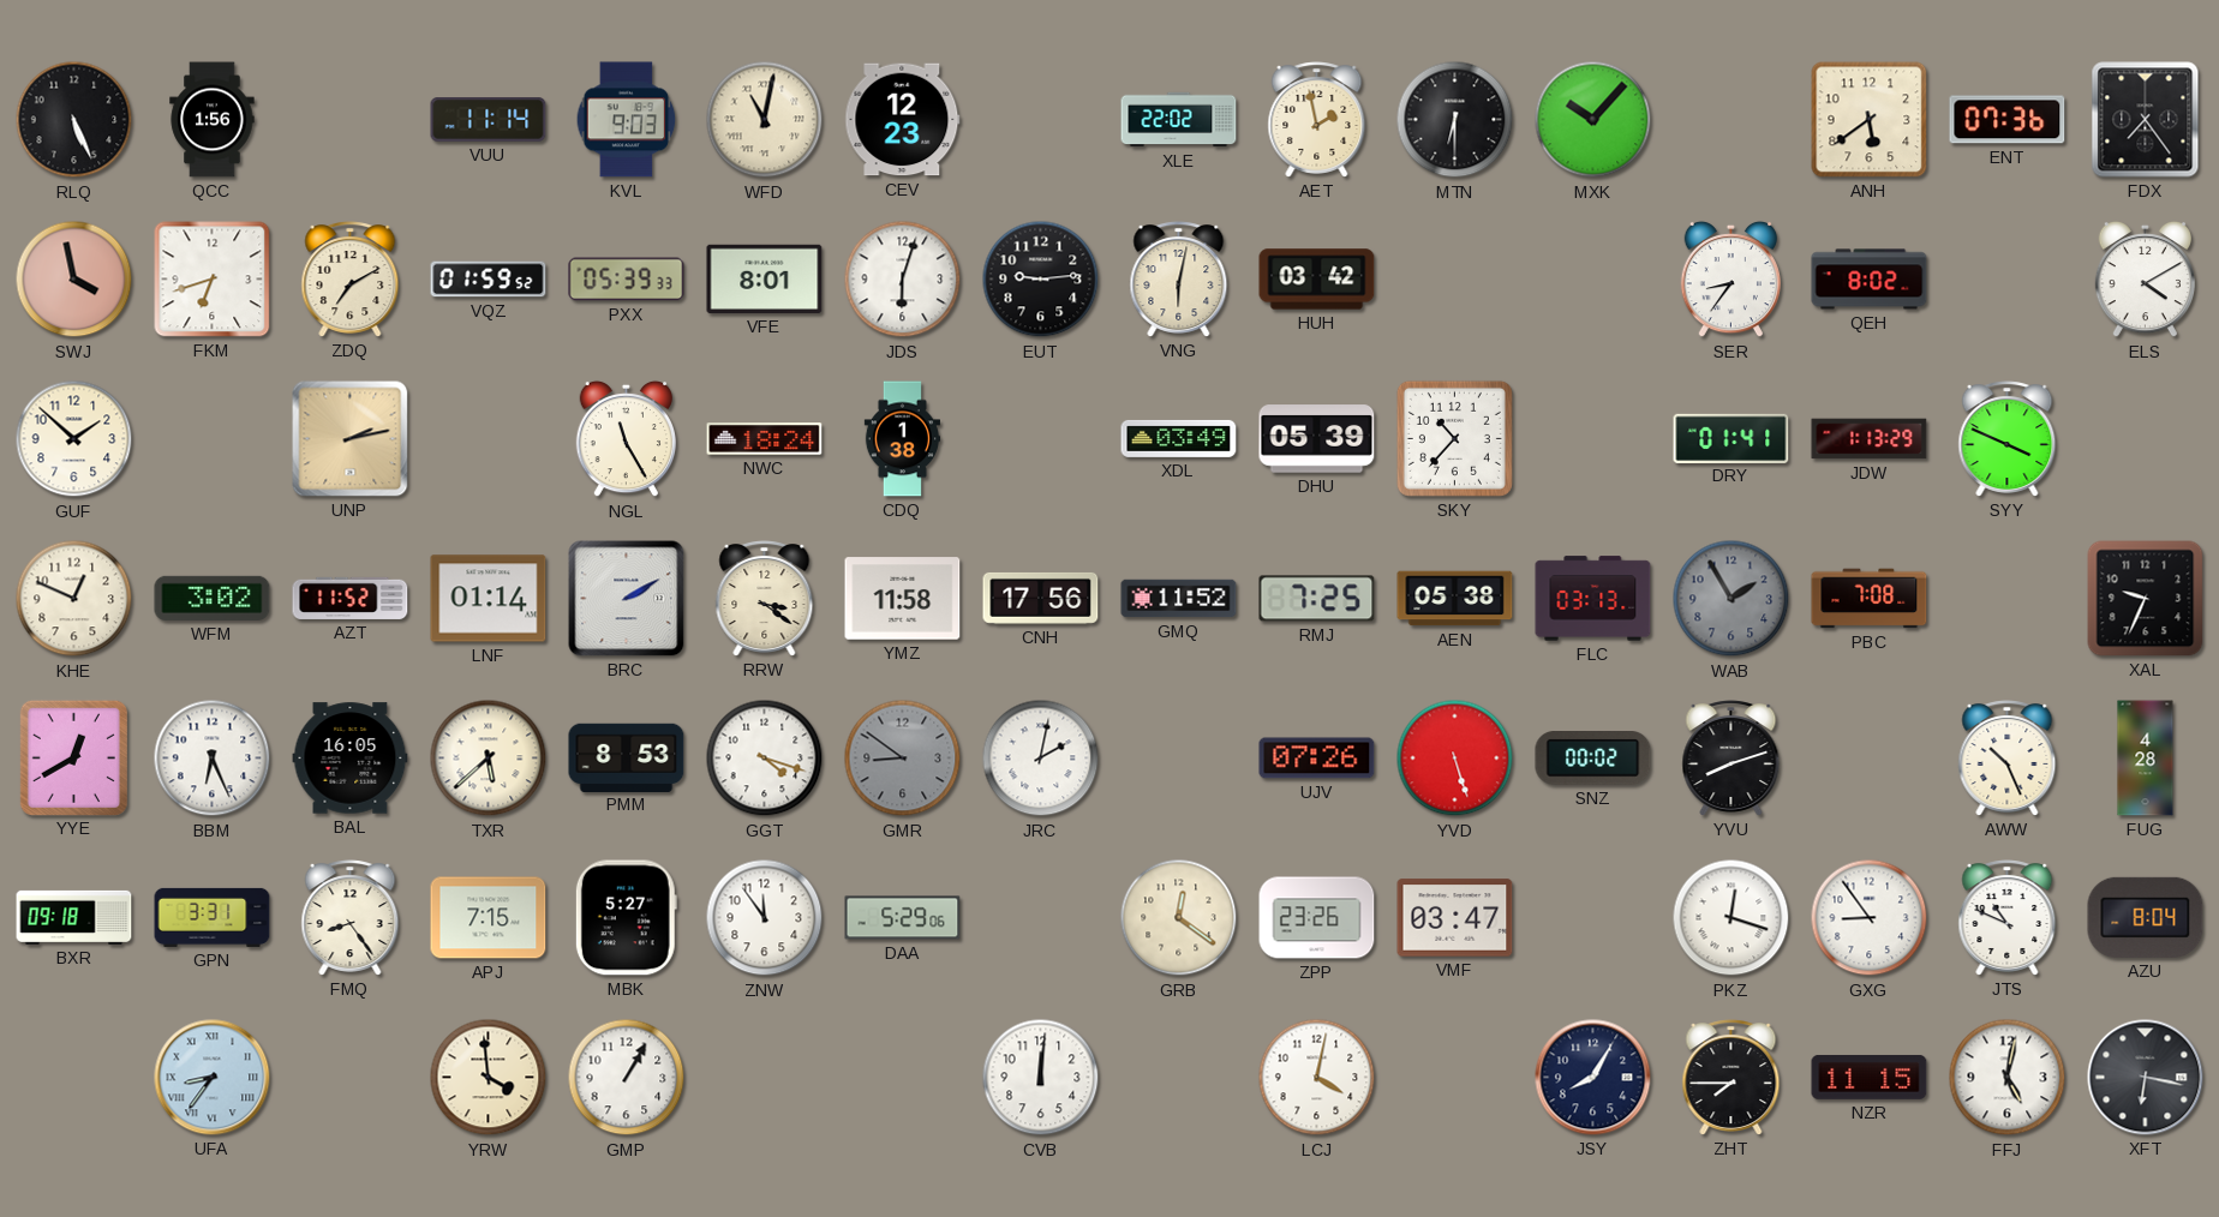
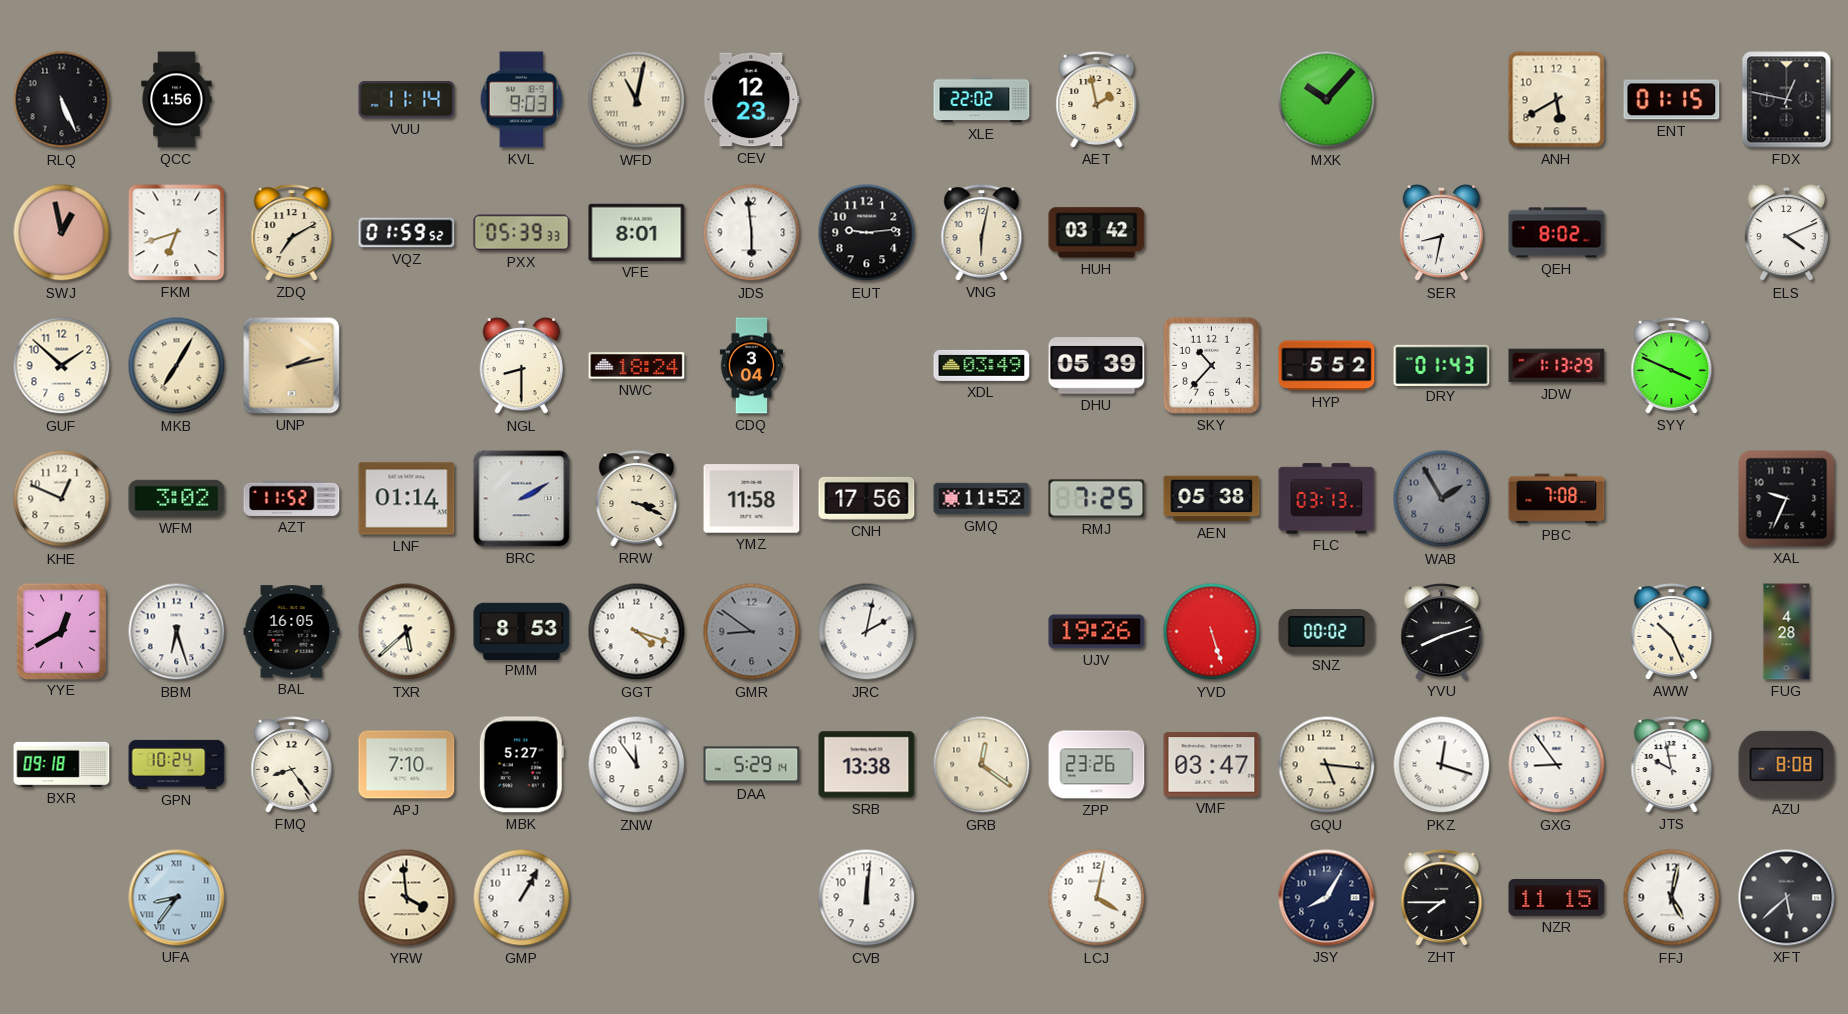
MTN: 6:30 -> none
ANH: 5:39 -> 5:40
ENT: 07:36 -> 01:15
FDX: 7:24 -> 12:47
SWJ: 3:58 -> 12:58
JDS: 6:03 -> 5:59
SER: 8:36 -> 8:32
ELS: 4:10 -> 4:11
MKB: none -> 7:05
NGL: 11:25 -> 8:30
CDQ: 1:38 -> 3:04
HYP: none -> 5:52
DRY: 01:41 -> 01:43
RRW: 3:21 -> 3:19
BBM: 6:26 -> 6:27
UJV: 07:26 -> 19:26
GPN: 3:31 -> 10:24
APJ: 7:15 -> 7:10
DAA: 5:29:06 -> 5:29:14
SRB: none -> 13:38
GQU: none -> 5:16
JTS: 10:49 -> 9:58
AZU: 8:04 -> 8:08
XFT: 6:17 -> 5:38
